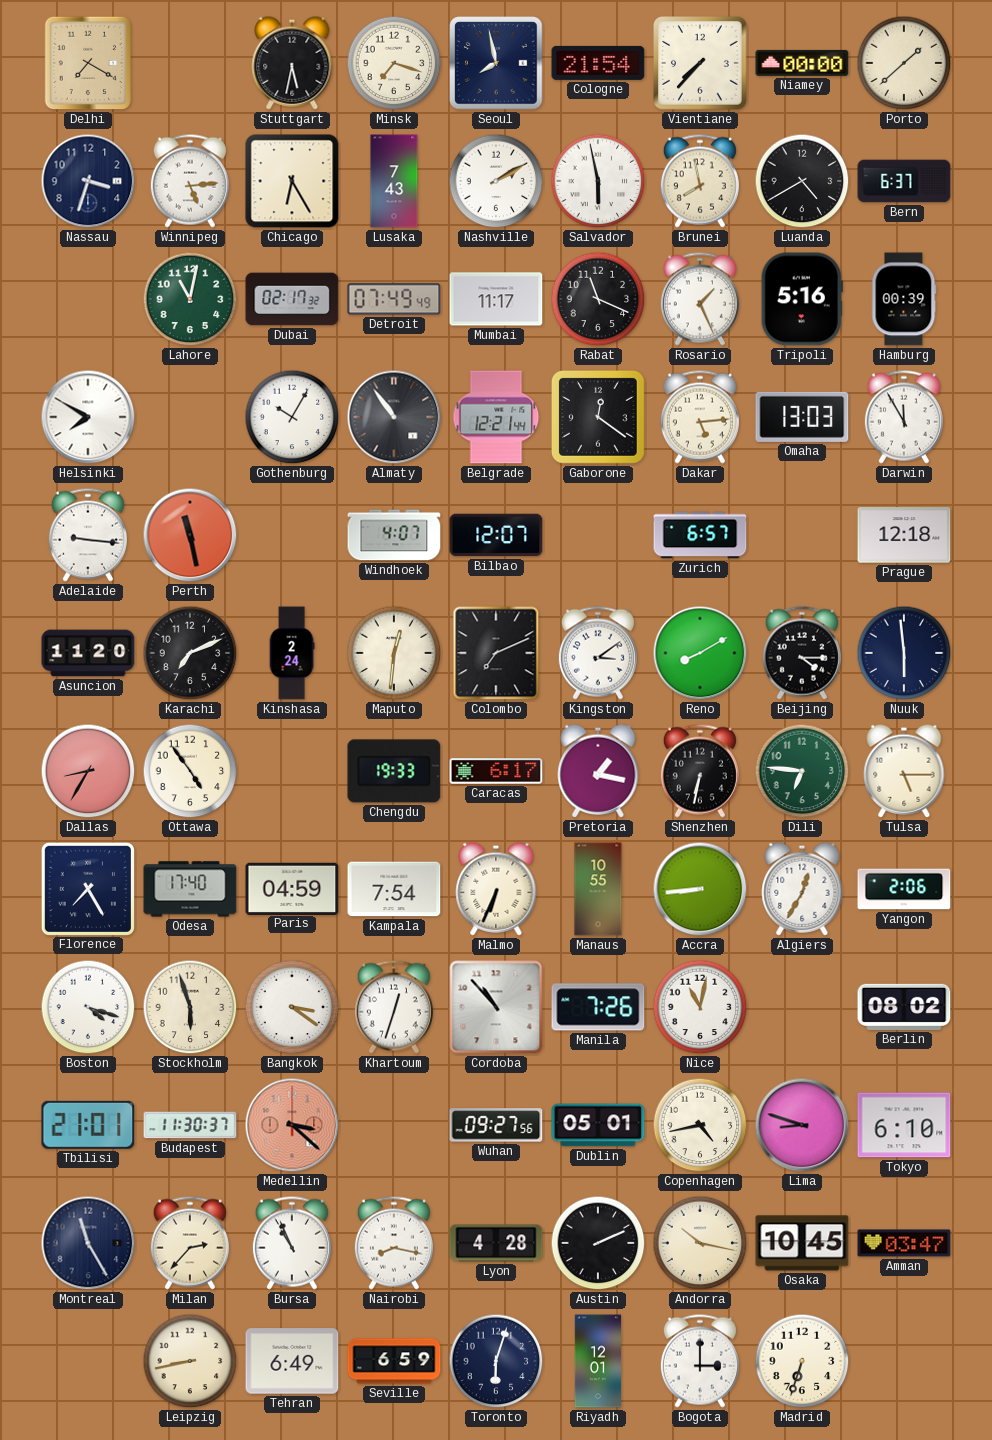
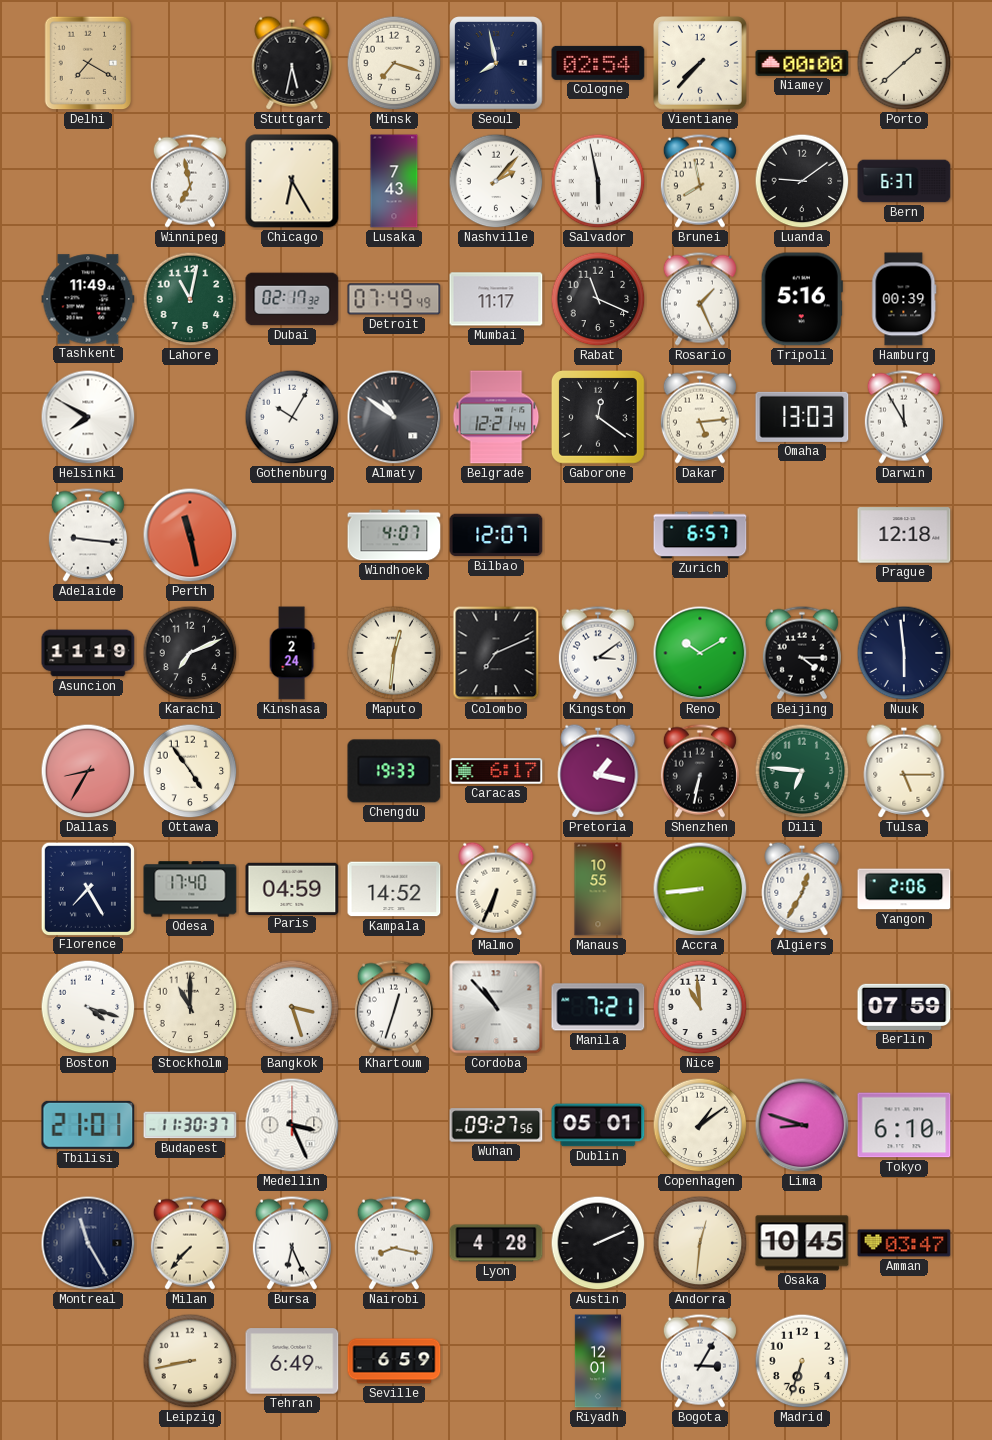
Cologne: 21:54 -> 02:54
Nassau: 3:33 -> none
Winnipeg: 5:14 -> 6:58
Nashville: 2:10 -> 2:07
Luanda: 4:40 -> 9:09
Tashkent: none -> 11:49
Almaty: 10:54 -> 10:51
Asuncion: 11:20 -> 11:19
Reno: 8:10 -> 10:10
Kampala: 7:54 -> 14:52
Stockholm: 5:57 -> 11:00
Bangkok: 3:21 -> 3:27
Manila: 7:26 -> 7:21
Nice: 11:02 -> 10:59
Berlin: 08:02 -> 07:59
Medellin: 3:22 -> 3:26
Medellin dial: salmon -> white
Copenhagen: 4:43 -> 1:09
Milan: 2:37 -> 7:37
Bursa: 10:56 -> 6:26
Andorra: 10:17 -> 12:31
Toronto: 6:03 -> none
Bogota: 3:00 -> 3:05
